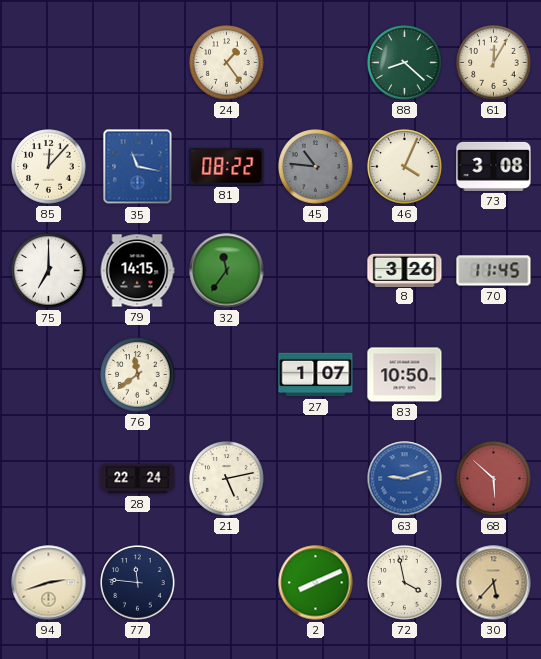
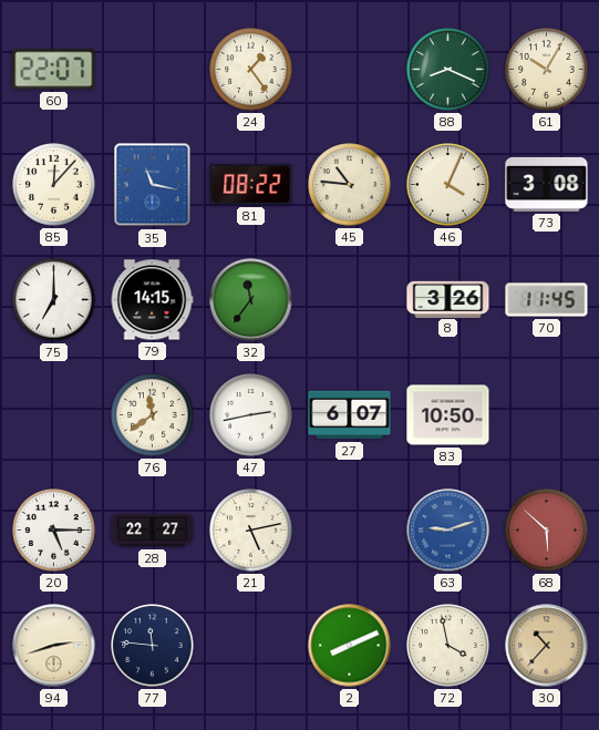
60: none -> 22:07
88: 8:22 -> 8:19
61: 12:05 -> 10:05
45 dial: grey -> cream
47: none -> 2:43
27: 1:07 -> 6:07
20: none -> 5:15
28: 22:24 -> 22:27
30: 5:37 -> 10:37
